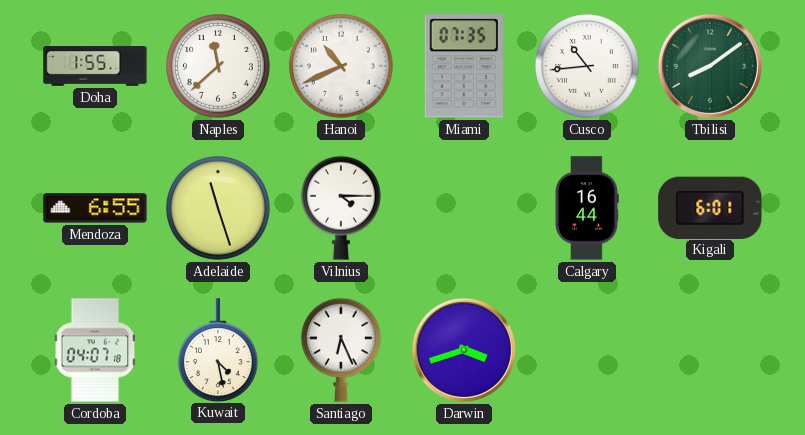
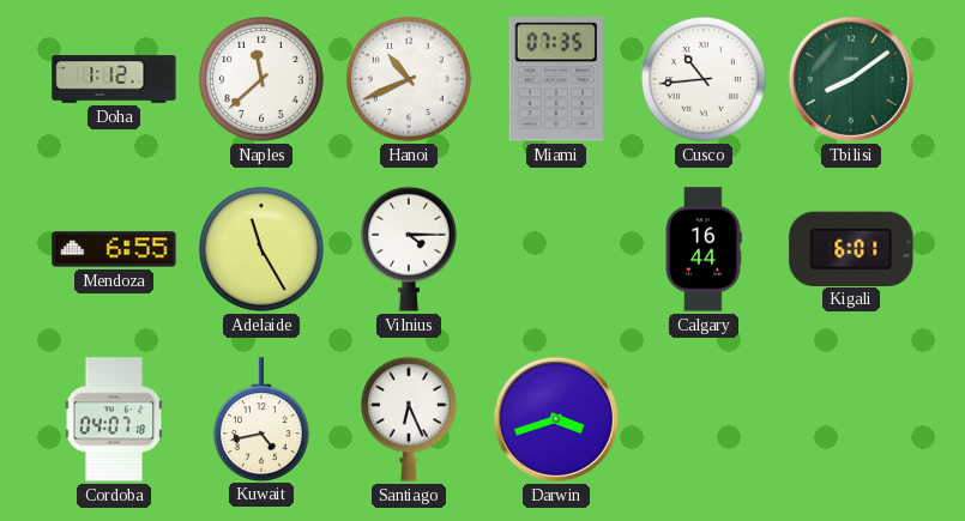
Doha: 1:55 -> 1:12
Adelaide: 11:27 -> 11:25
Kuwait: 4:28 -> 4:43
